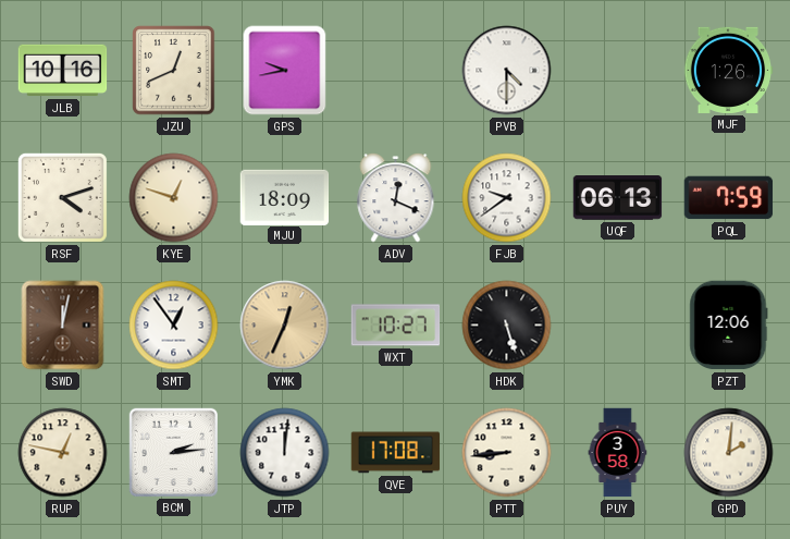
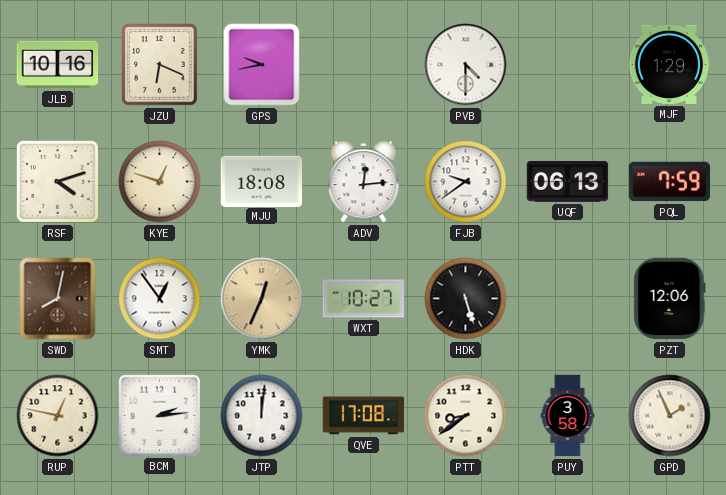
JZU: 12:41 -> 6:19
MJF: 1:26 -> 1:29
MJU: 18:09 -> 18:08
ADV: 12:19 -> 12:14
SWD: 12:02 -> 8:02
PTT: 8:44 -> 8:39
GPD: 2:01 -> 1:56
